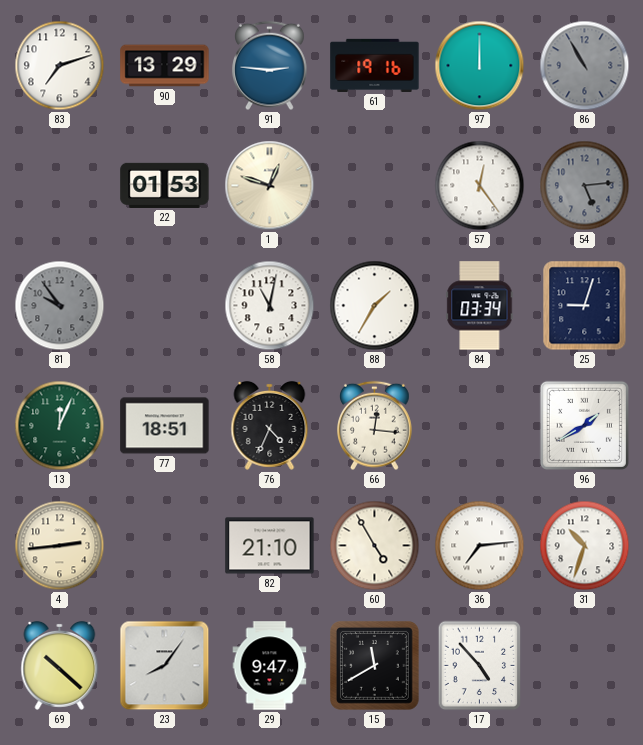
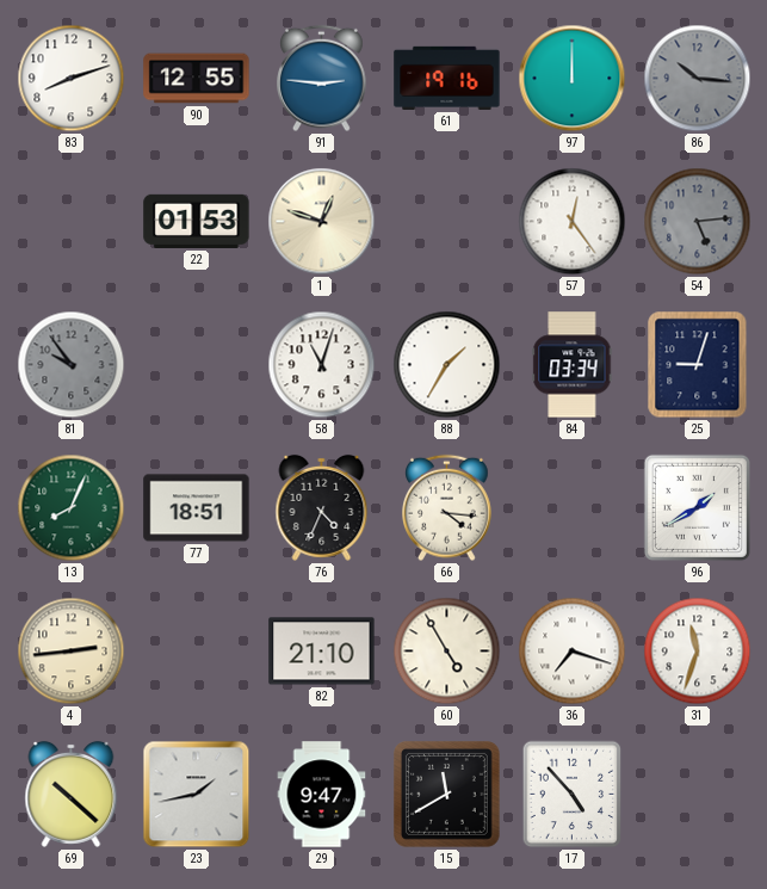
83: 7:12 -> 8:12
90: 13:29 -> 12:55
86: 10:55 -> 10:16
58: 11:02 -> 11:03
13: 12:04 -> 8:04
66: 12:16 -> 4:16
36: 7:14 -> 7:18
31: 10:33 -> 11:33
23: 8:06 -> 1:43
